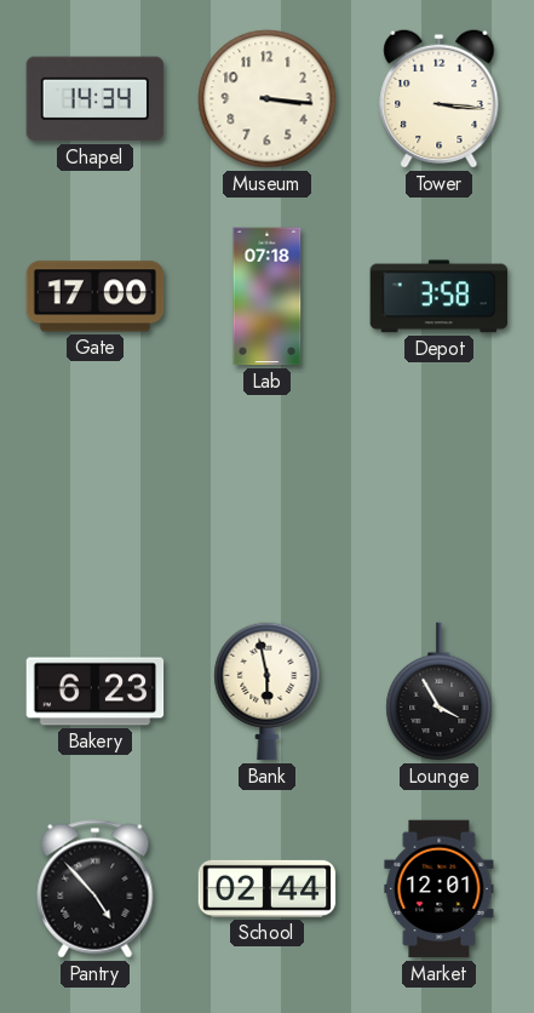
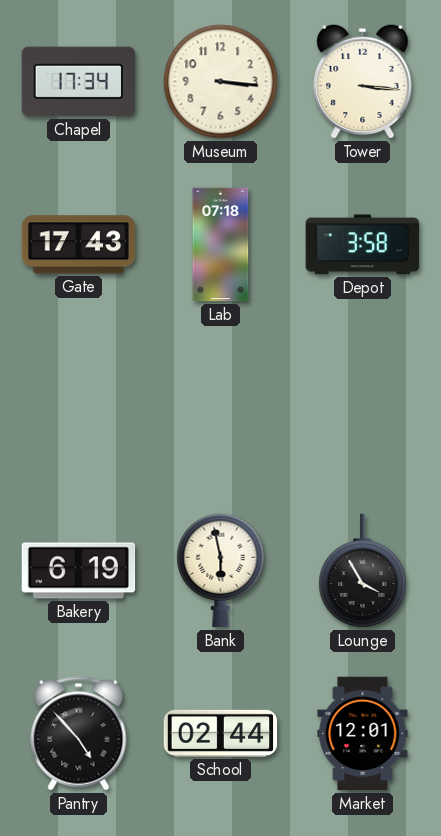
Chapel: 14:34 -> 17:34
Gate: 17:00 -> 17:43
Bakery: 6:23 -> 6:19
